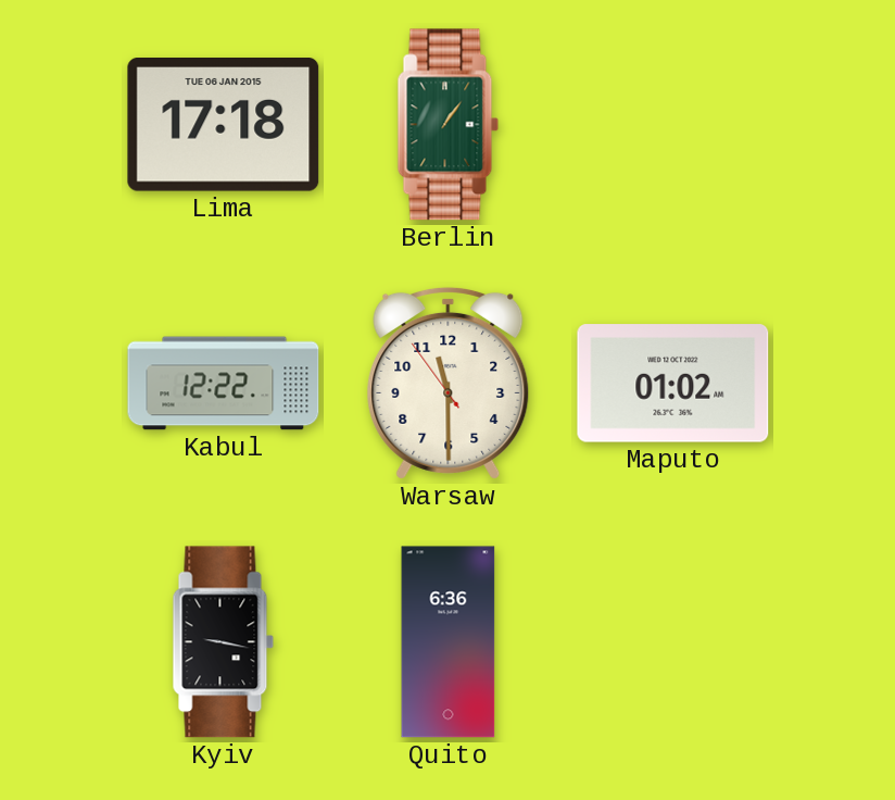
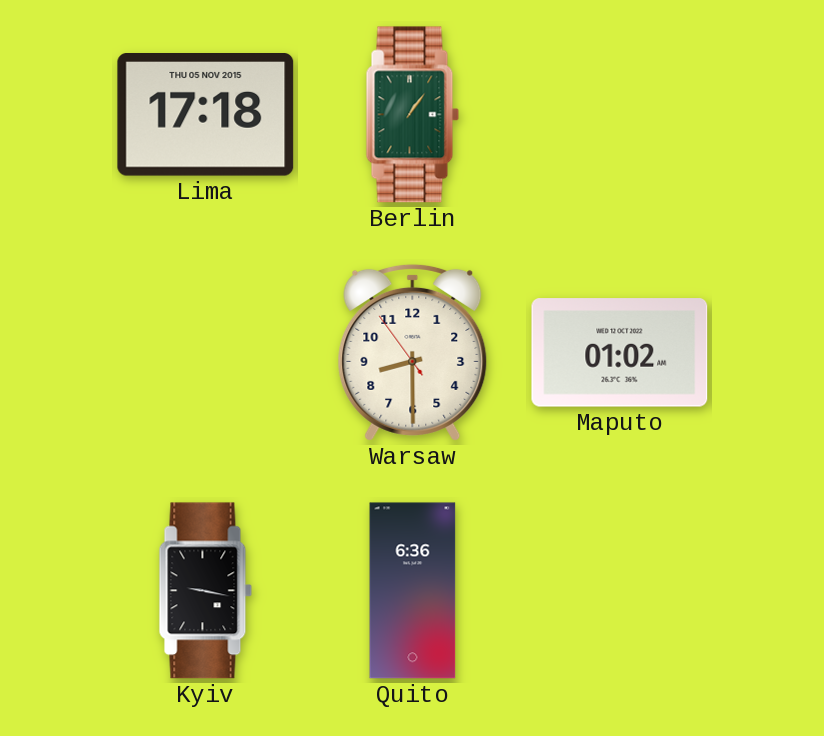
Lima date: TUE 06 JAN 2015 -> THU 05 NOV 2015
Kabul: 12:22 -> none
Warsaw: 11:29 -> 8:29
